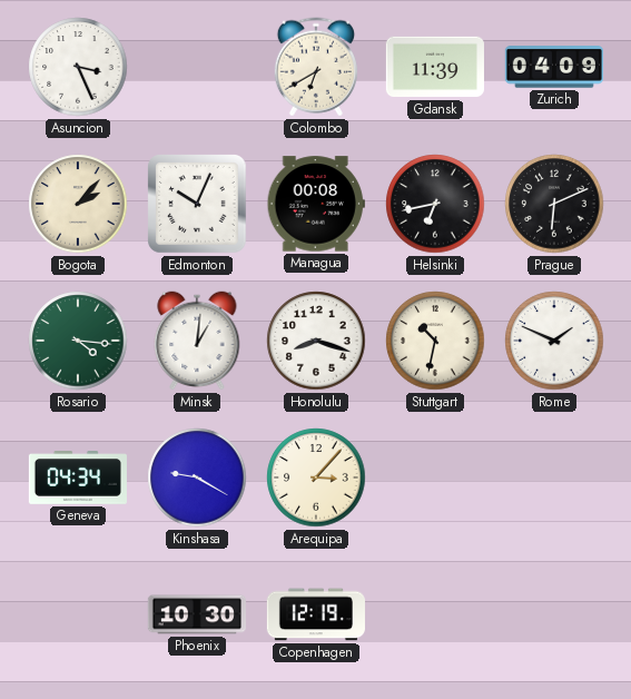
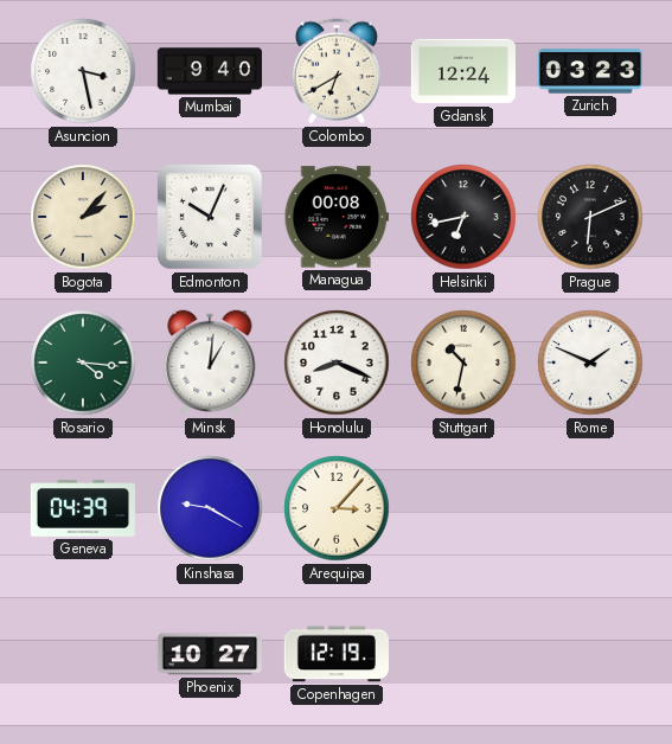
Asuncion: 3:26 -> 3:28
Mumbai: none -> 9:40
Gdansk: 11:39 -> 12:24
Zurich: 04:09 -> 03:23
Honolulu: 8:18 -> 8:19
Geneva: 04:34 -> 04:39
Phoenix: 10:30 -> 10:27
